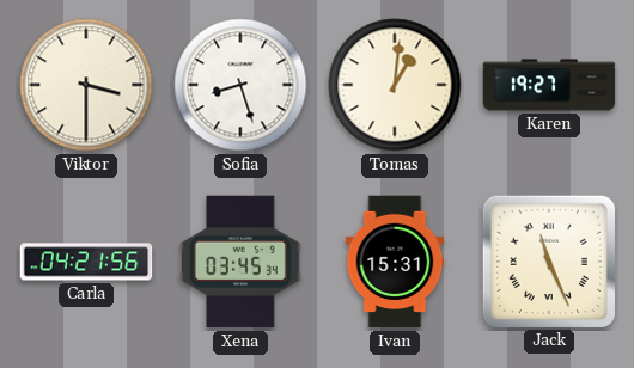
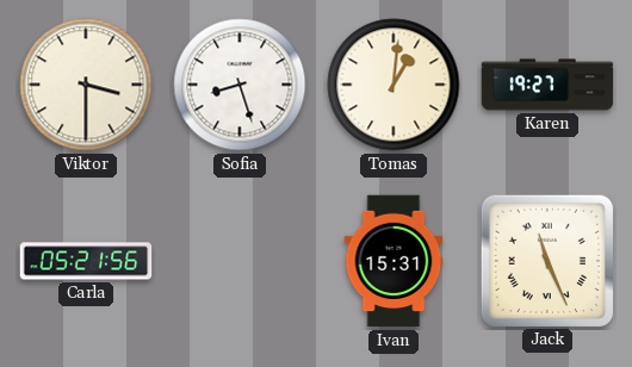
Carla: 04:21 -> 05:21
Xena: 03:45 -> none
